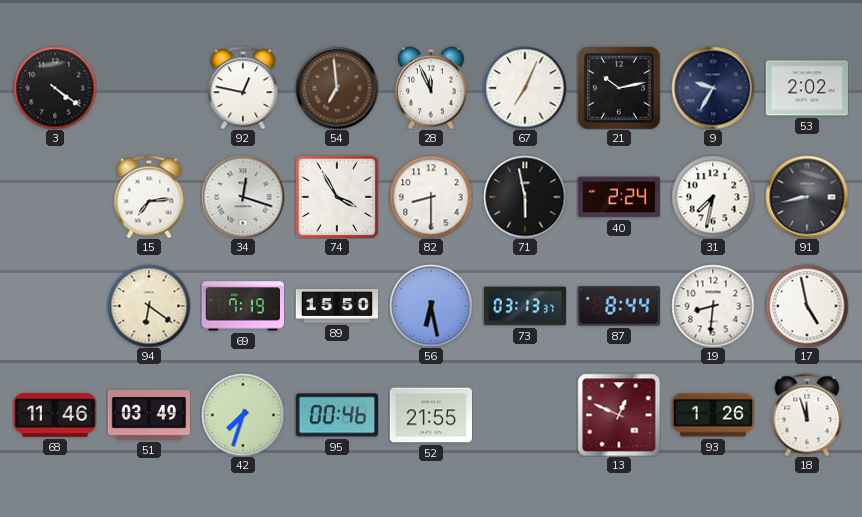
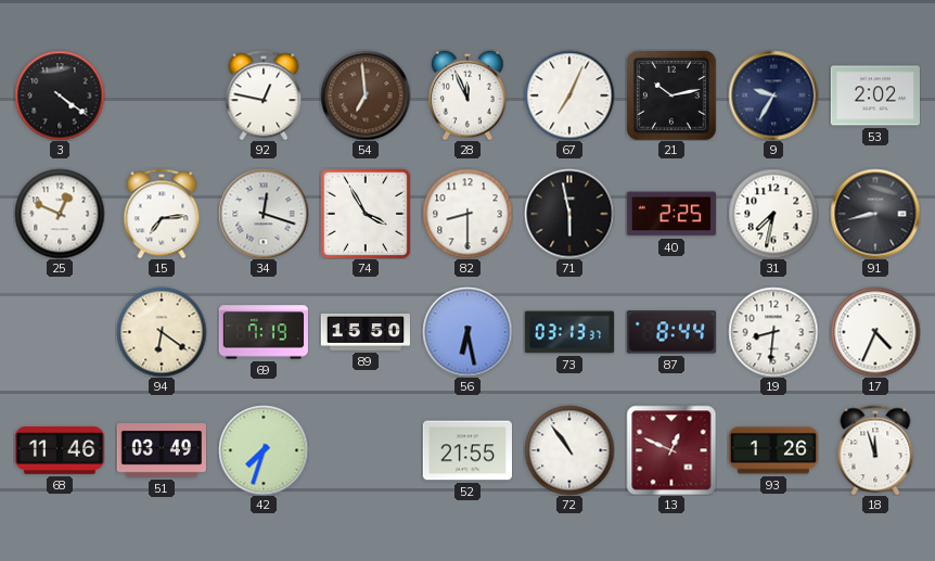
25: none -> 12:49
40: 2:24 -> 2:25
17: 4:58 -> 4:34
95: 00:46 -> none
72: none -> 10:54
